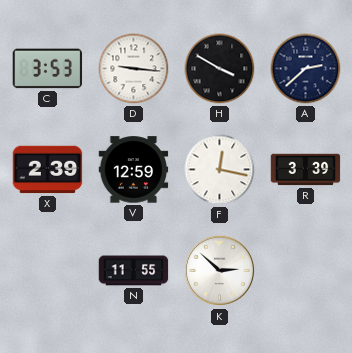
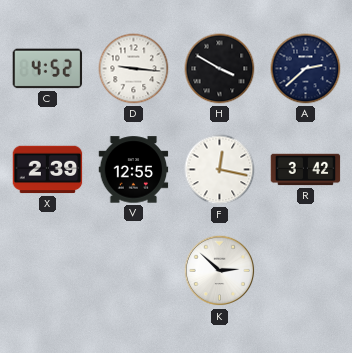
C: 3:53 -> 4:52
V: 12:59 -> 12:55
R: 3:39 -> 3:42
N: 11:55 -> none
